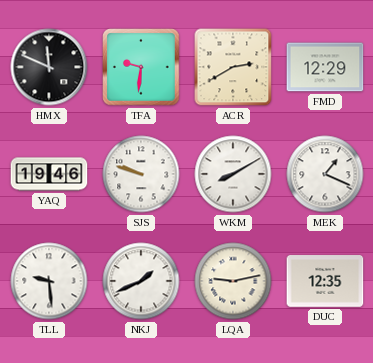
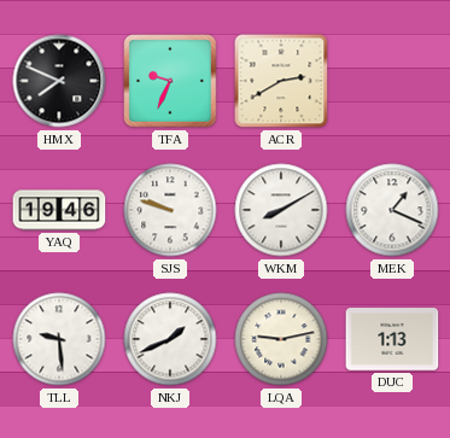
HMX: 11:49 -> 7:49
TFA: 9:31 -> 9:34
FMD: 12:29 -> none
DUC: 12:35 -> 1:13
